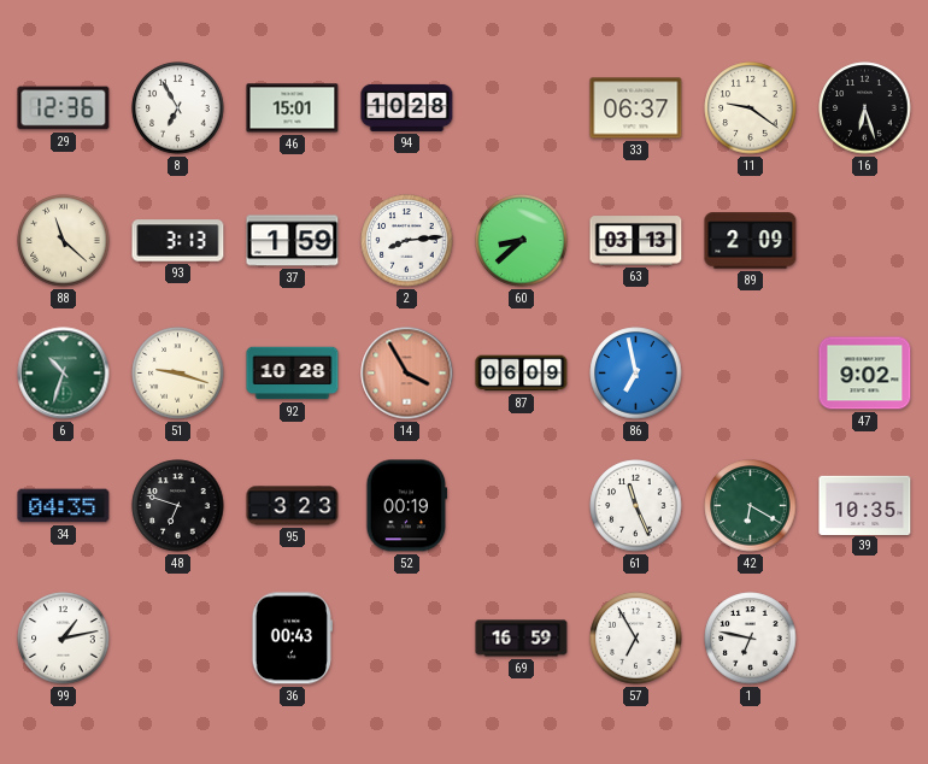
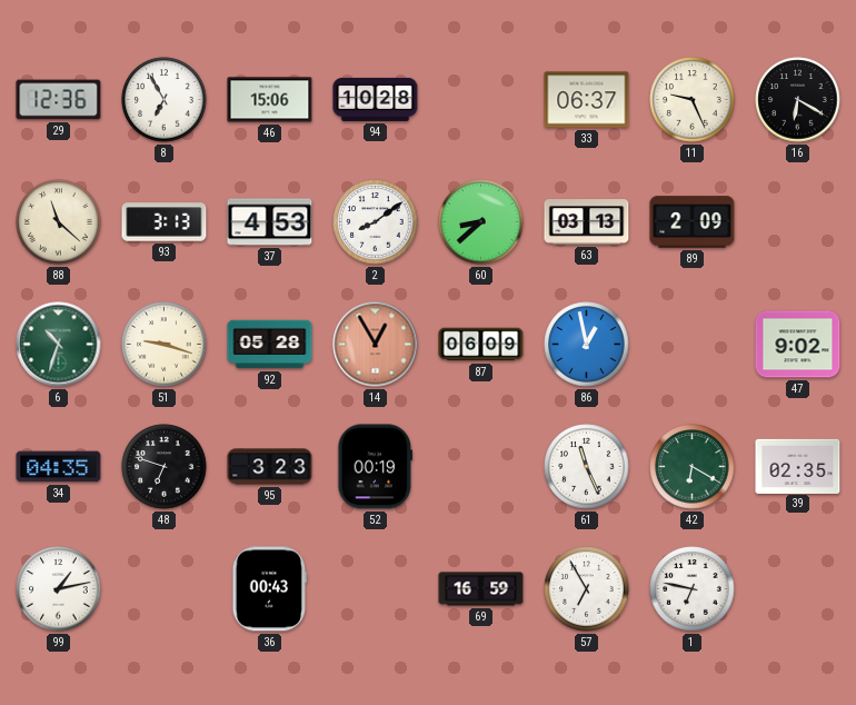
46: 15:01 -> 15:06
11: 9:21 -> 9:26
16: 6:27 -> 6:20
37: 1:59 -> 4:53
2: 8:14 -> 8:09
92: 10:28 -> 05:28
14: 3:55 -> 12:55
86: 6:58 -> 12:58
39: 10:35 -> 02:35
